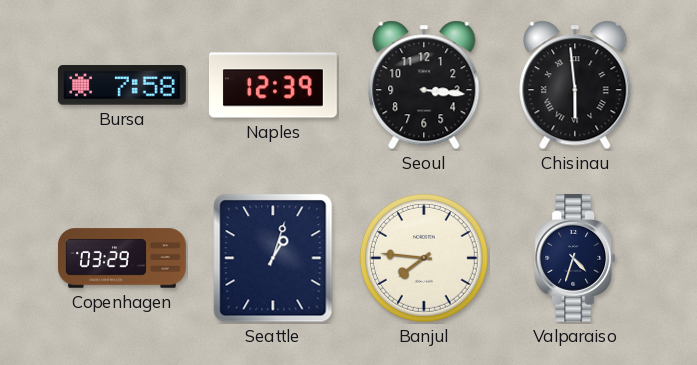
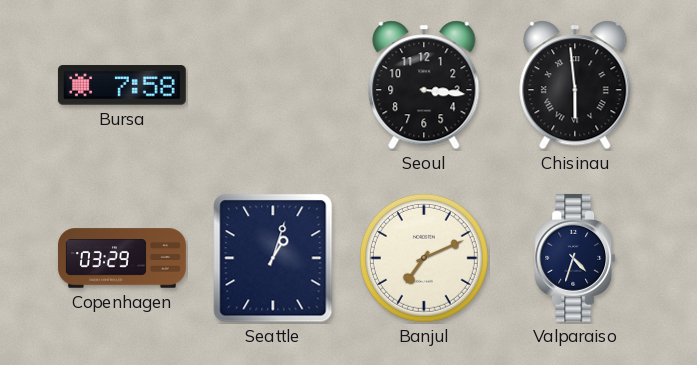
Naples: 12:39 -> none
Banjul: 7:46 -> 7:11
